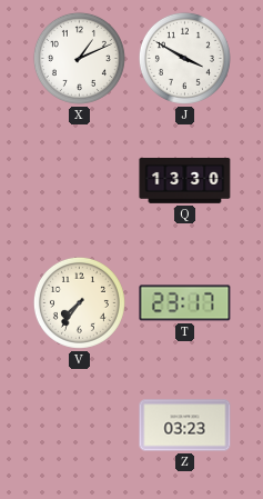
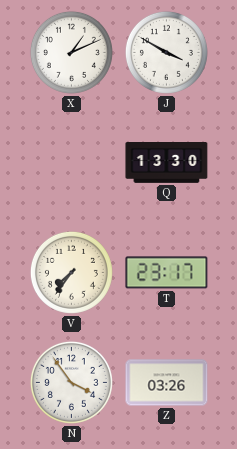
N: none -> 3:54
Z: 03:23 -> 03:26
